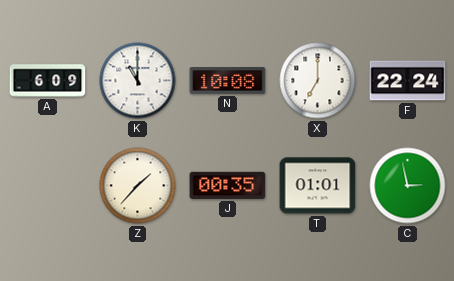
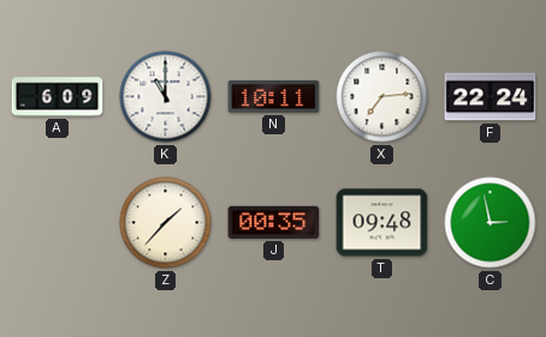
N: 10:08 -> 10:11
X: 7:00 -> 7:14
T: 01:01 -> 09:48
